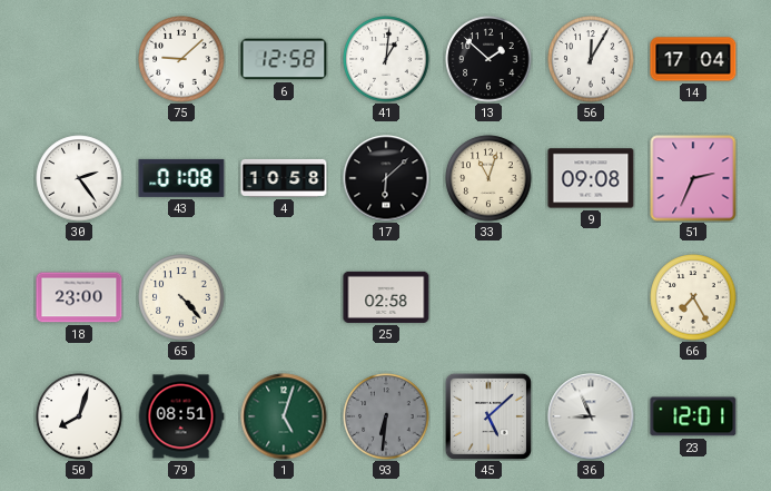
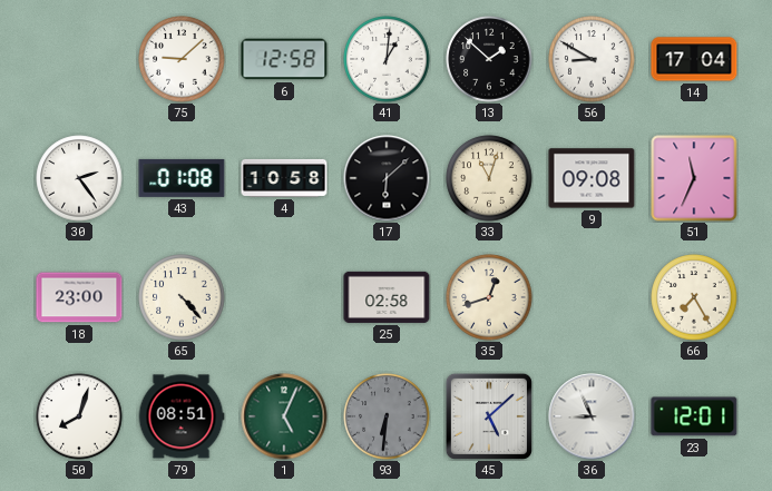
56: 12:05 -> 8:50
51: 2:34 -> 11:34
35: none -> 12:42
1: 5:03 -> 5:04
